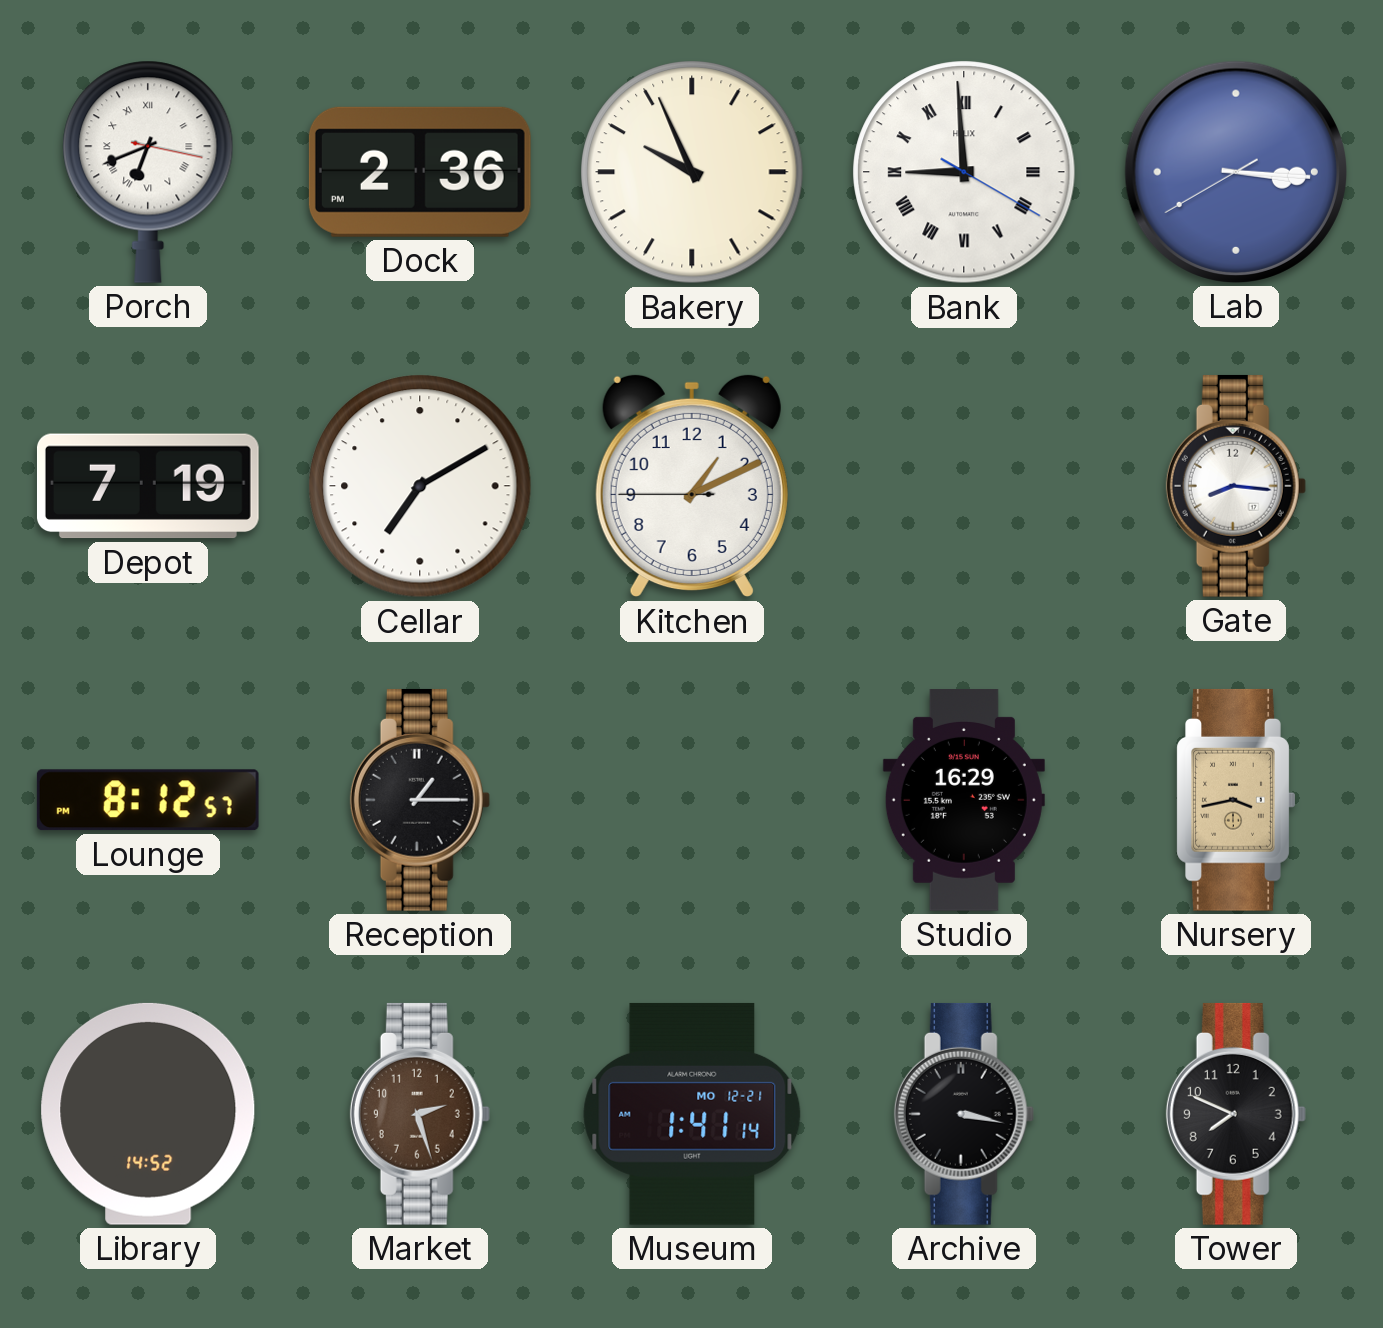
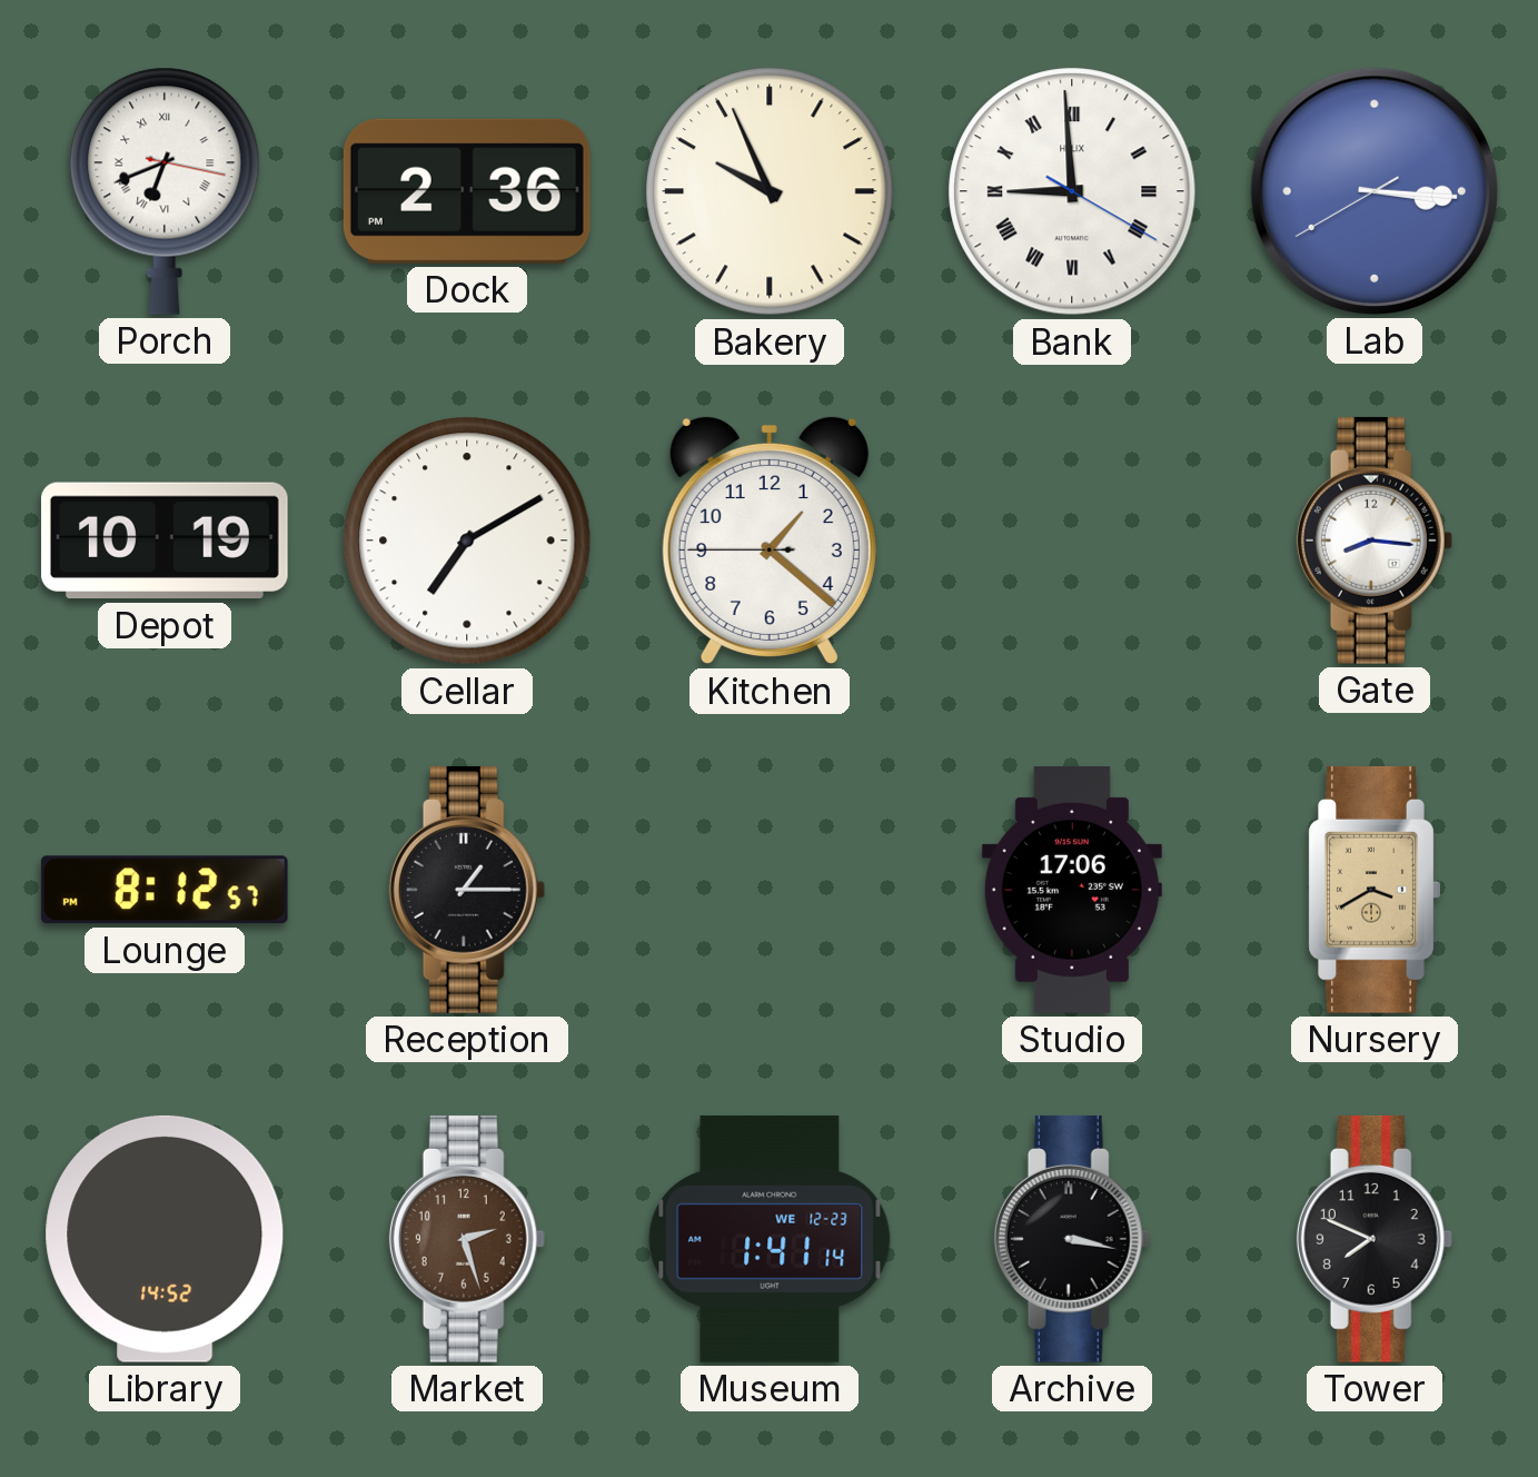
Depot: 7:19 -> 10:19
Kitchen: 1:10 -> 1:21
Studio: 16:29 -> 17:06
Nursery: 3:43 -> 3:40
Museum date: MO 12-21 -> WE 12-23
